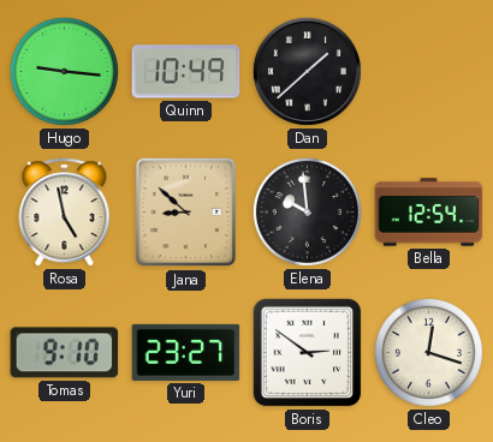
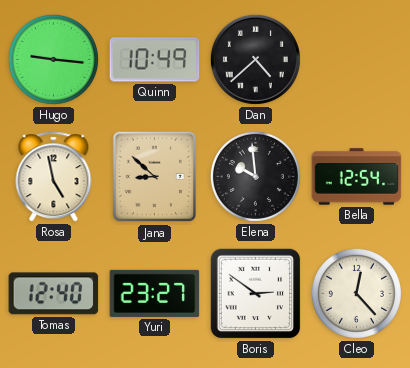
Dan: 1:38 -> 4:38
Tomas: 9:10 -> 12:40
Cleo: 12:18 -> 12:23
